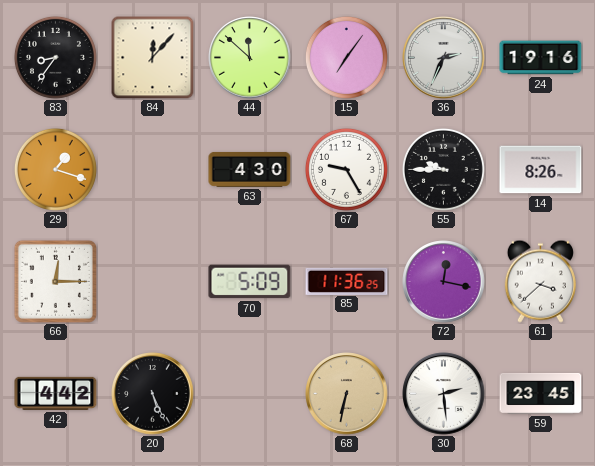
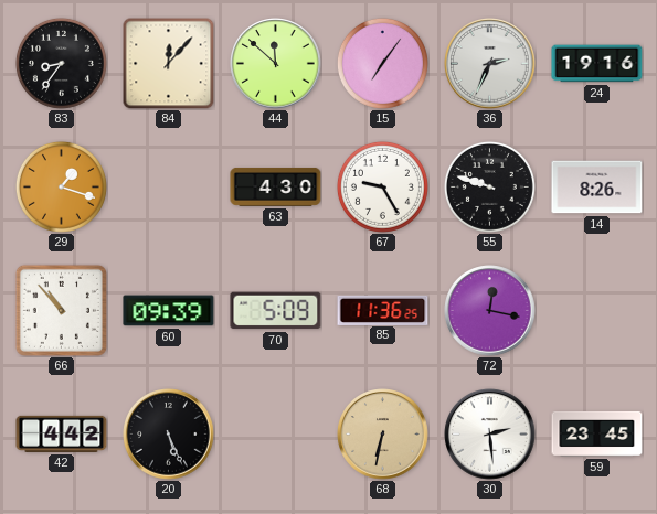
55: 9:45 -> 9:48
66: 12:15 -> 10:53
60: none -> 09:39
61: 3:38 -> none
